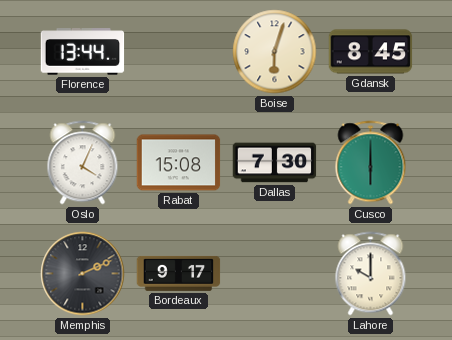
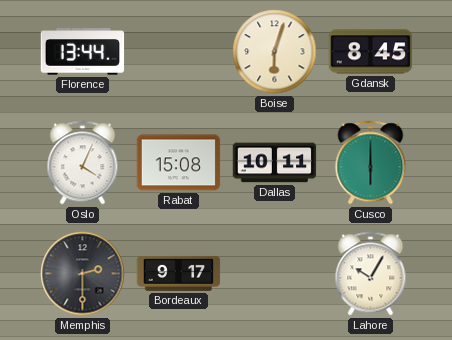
Dallas: 7:30 -> 10:11
Memphis: 2:11 -> 2:30
Lahore: 10:00 -> 10:05
